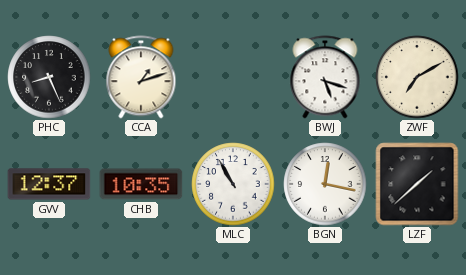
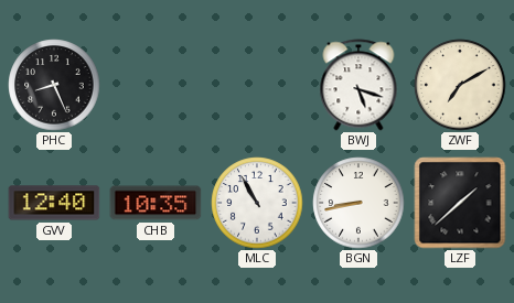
CCA: 1:12 -> none
GVV: 12:37 -> 12:40
BGN: 12:17 -> 8:43
